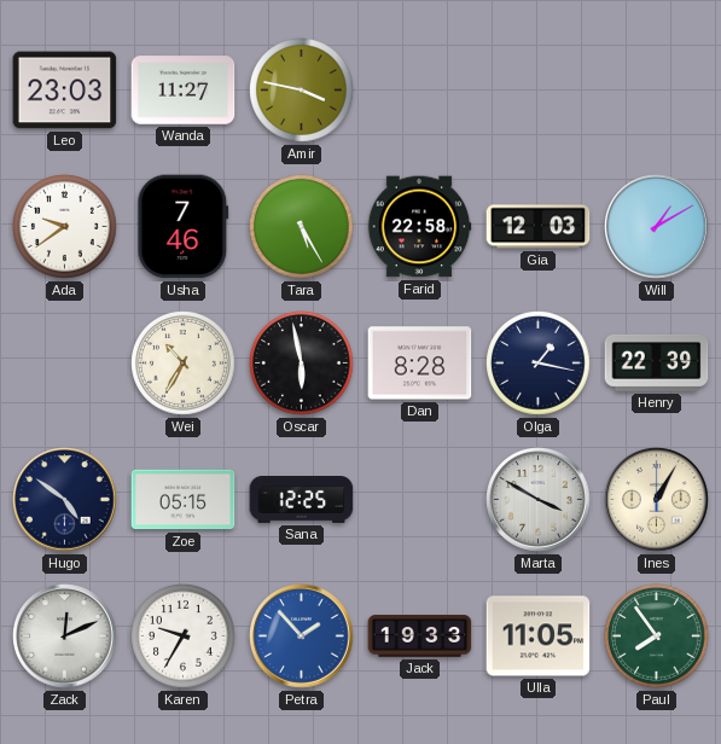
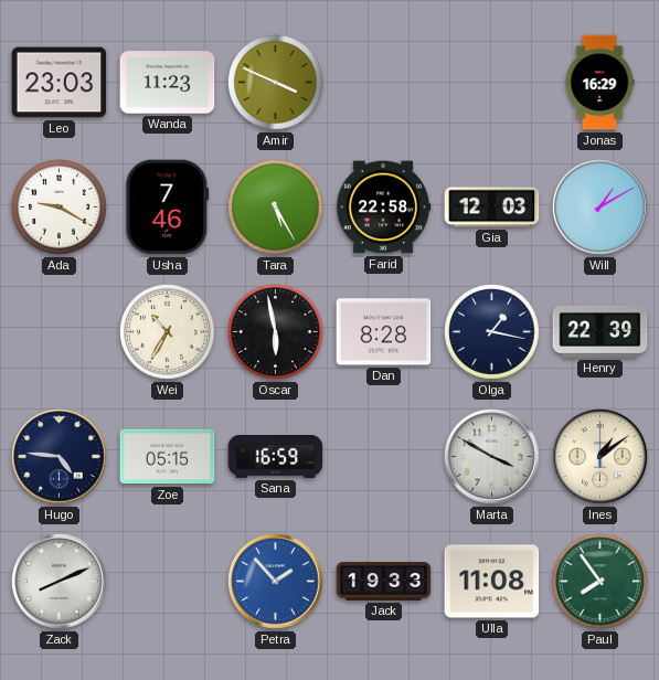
Wanda: 11:27 -> 11:23
Amir: 3:47 -> 3:49
Jonas: none -> 16:29
Ada: 9:39 -> 9:20
Hugo: 4:51 -> 4:46
Sana: 12:25 -> 16:59
Ines: 1:05 -> 1:09
Zack: 12:11 -> 8:11
Karen: 9:35 -> none
Ulla: 11:05 -> 11:08
